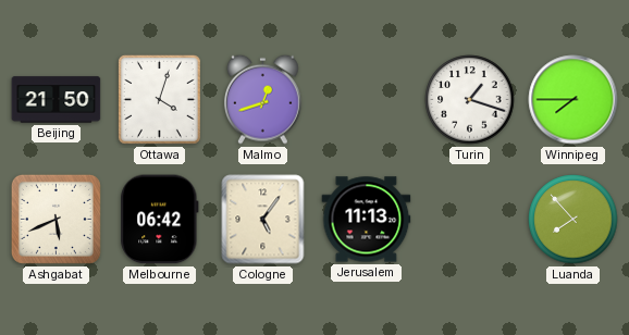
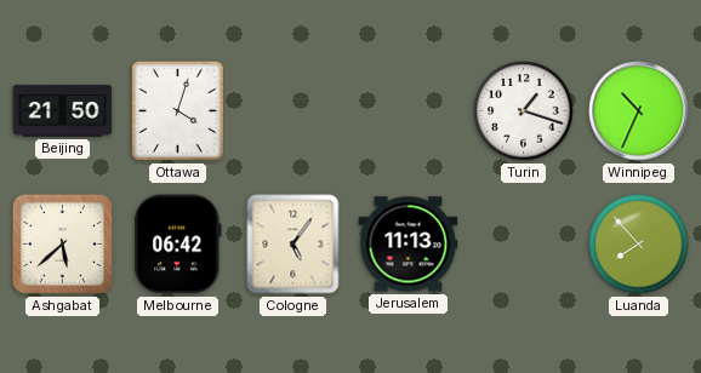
Malmo: 12:42 -> none
Winnipeg: 7:45 -> 10:34
Ashgabat: 5:41 -> 5:38
